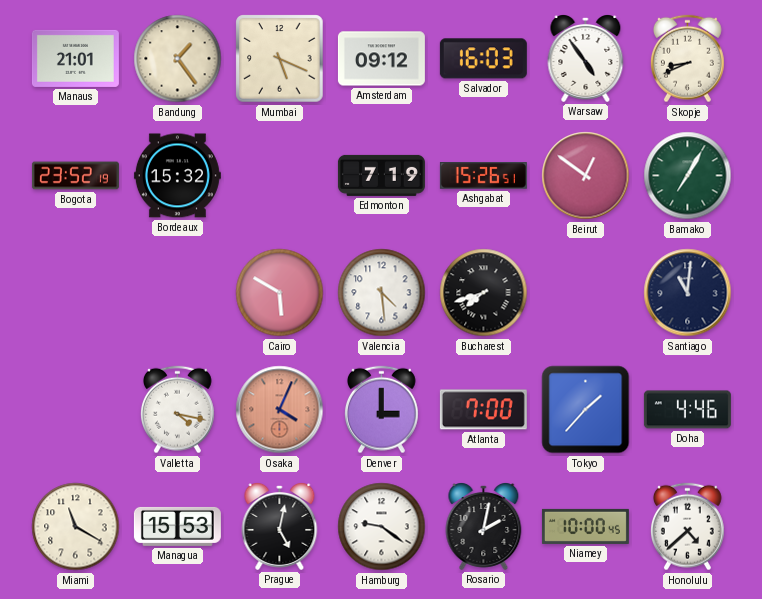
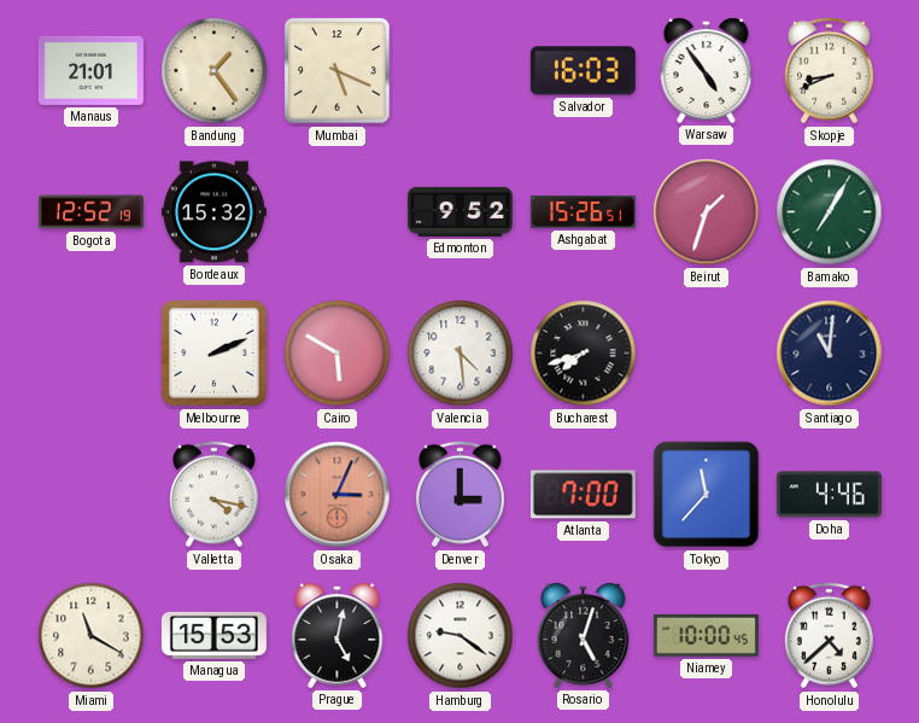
Amsterdam: 09:12 -> none
Bogota: 23:52 -> 12:52
Edmonton: 7:19 -> 9:52
Beirut: 12:51 -> 1:33
Melbourne: none -> 2:11
Osaka: 4:04 -> 3:04
Tokyo: 1:37 -> 11:37
Rosario: 2:02 -> 5:03
